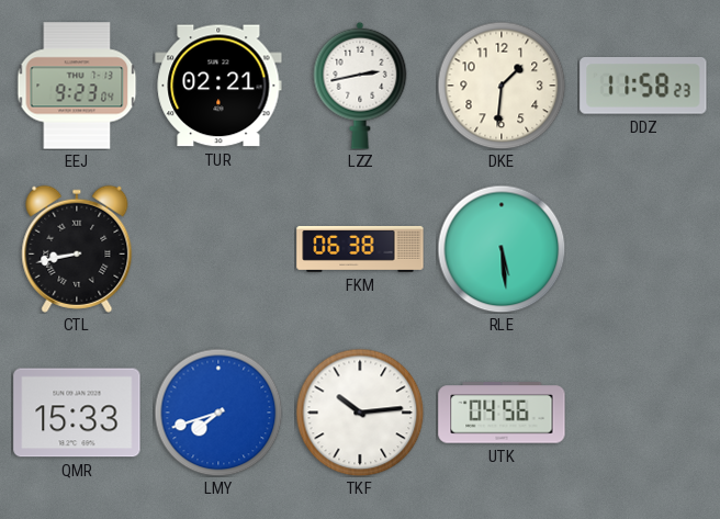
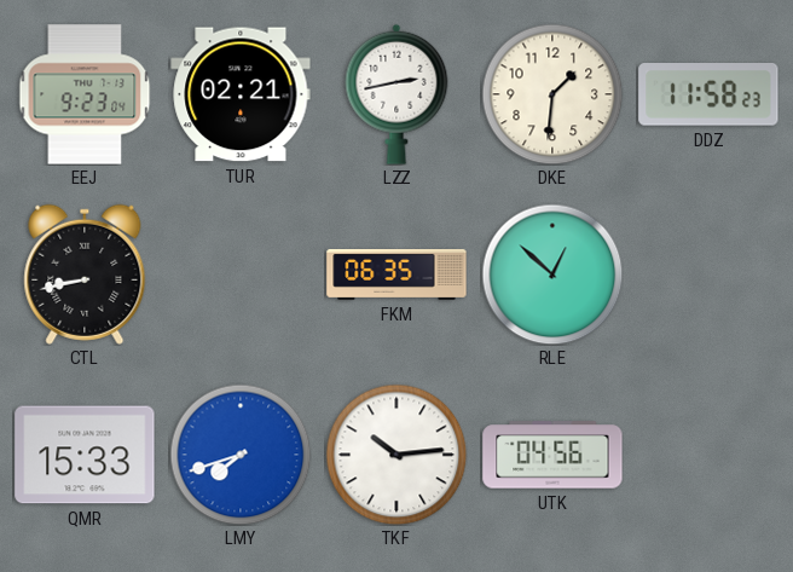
FKM: 06:38 -> 06:35
RLE: 5:29 -> 12:52
